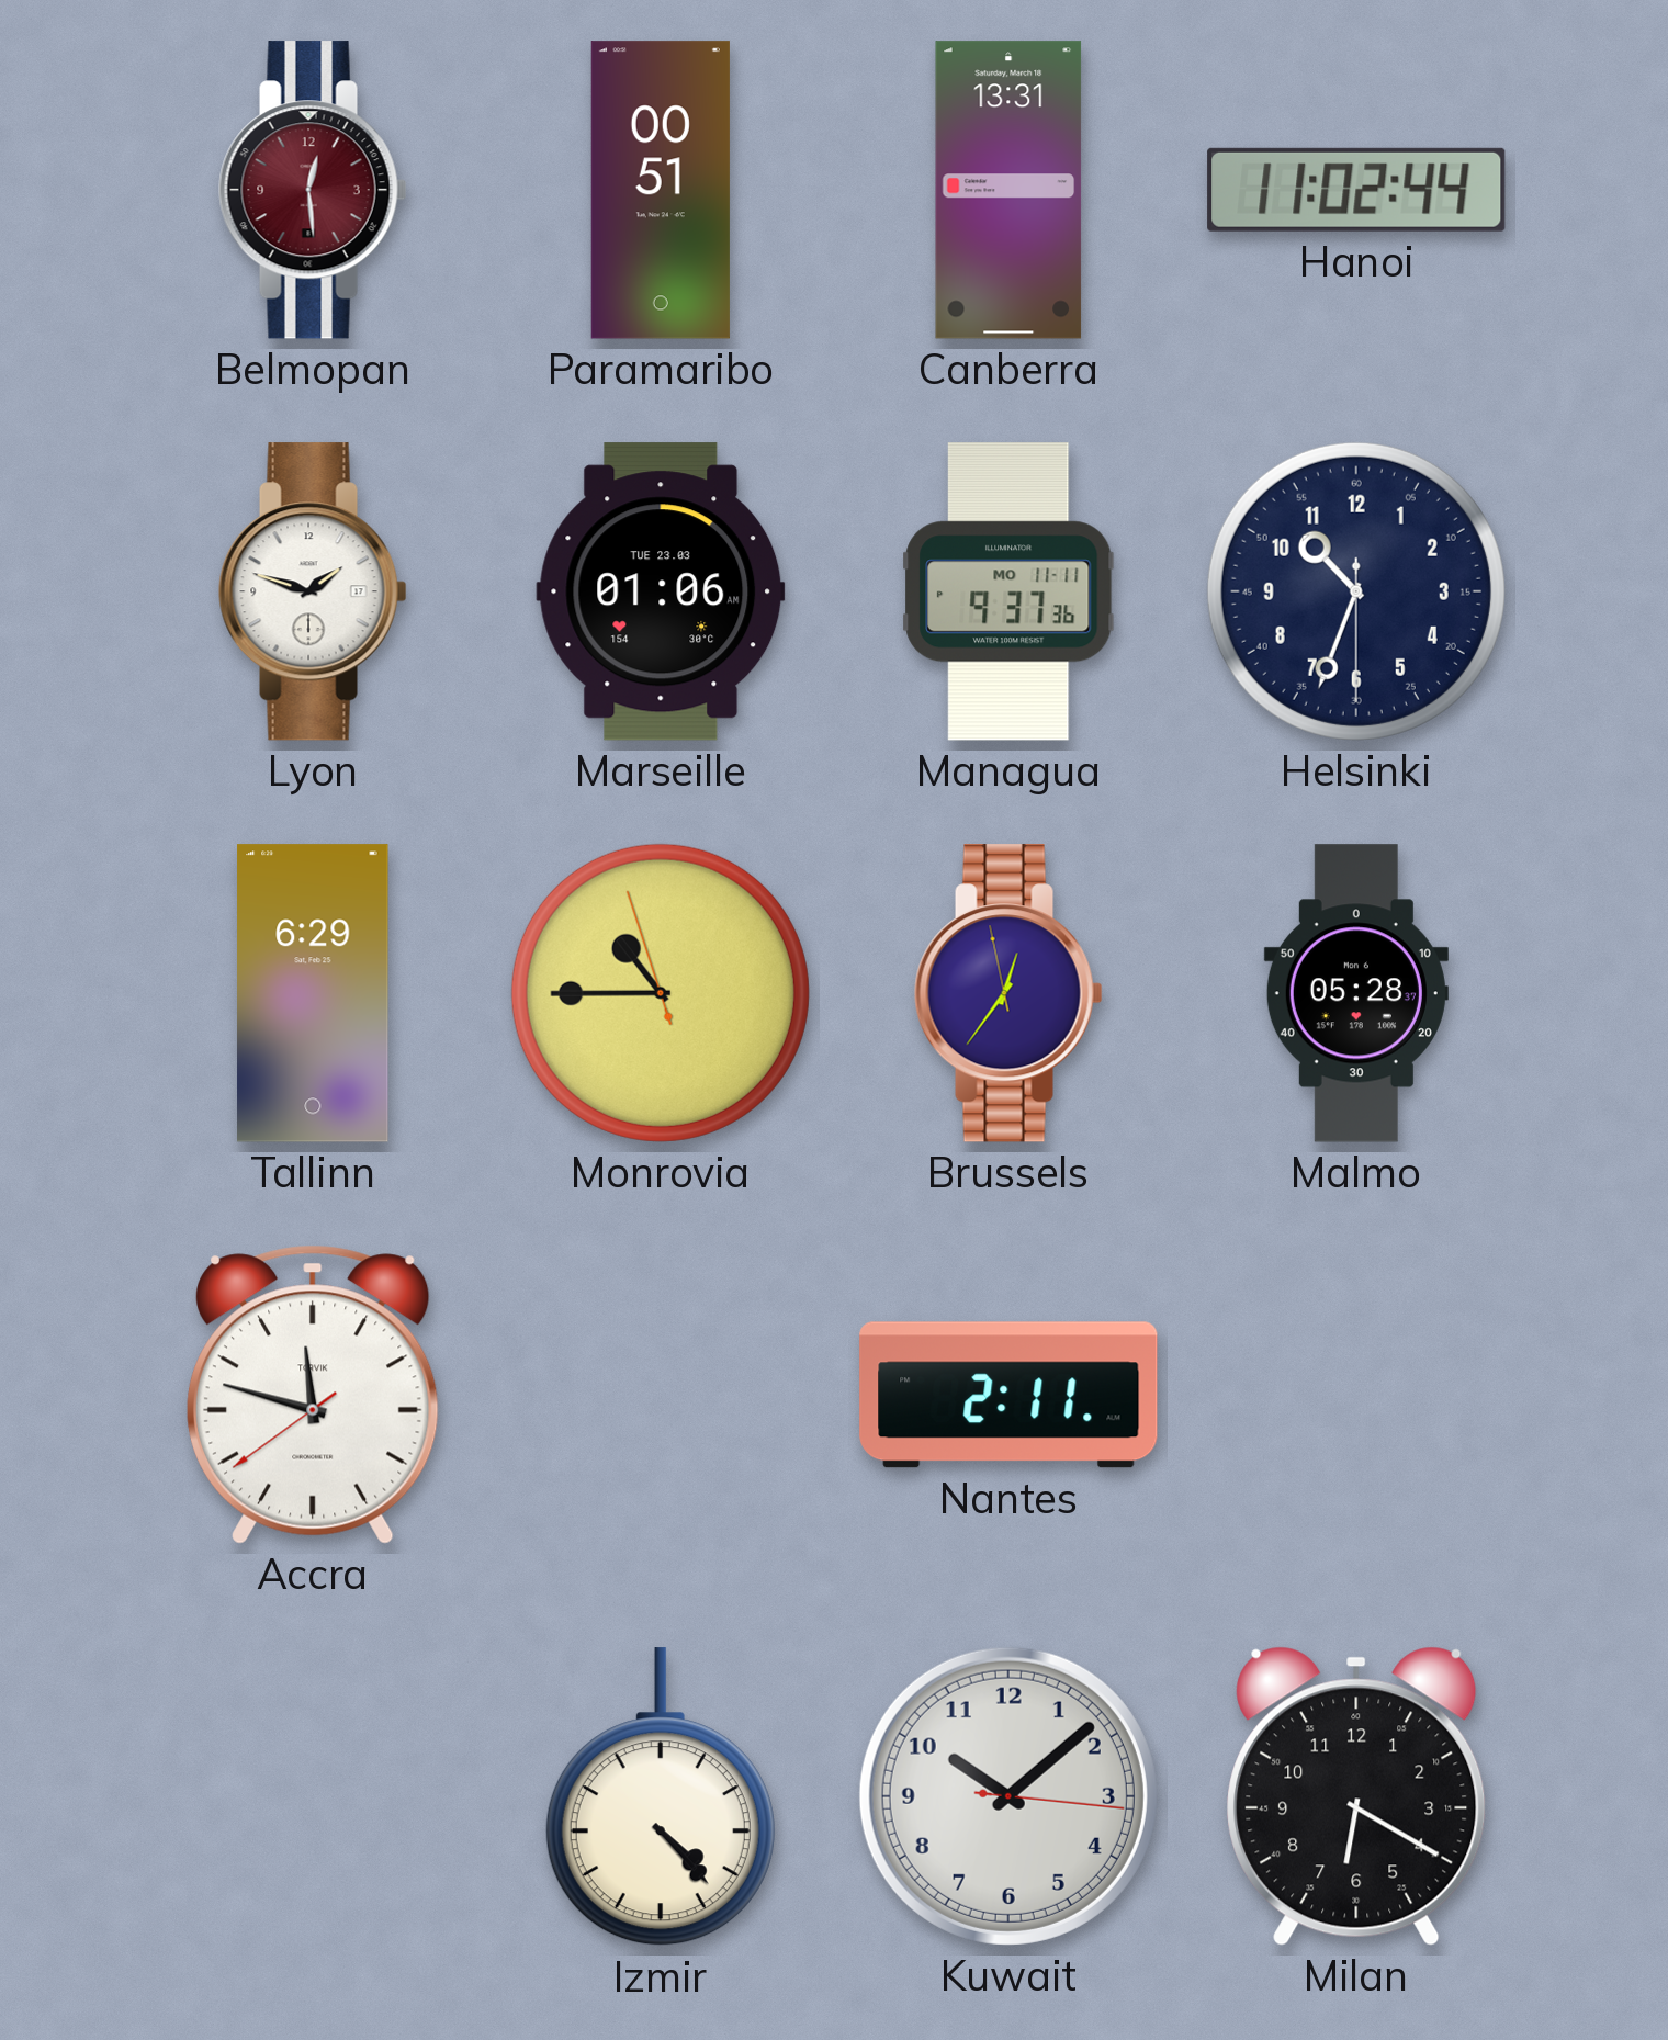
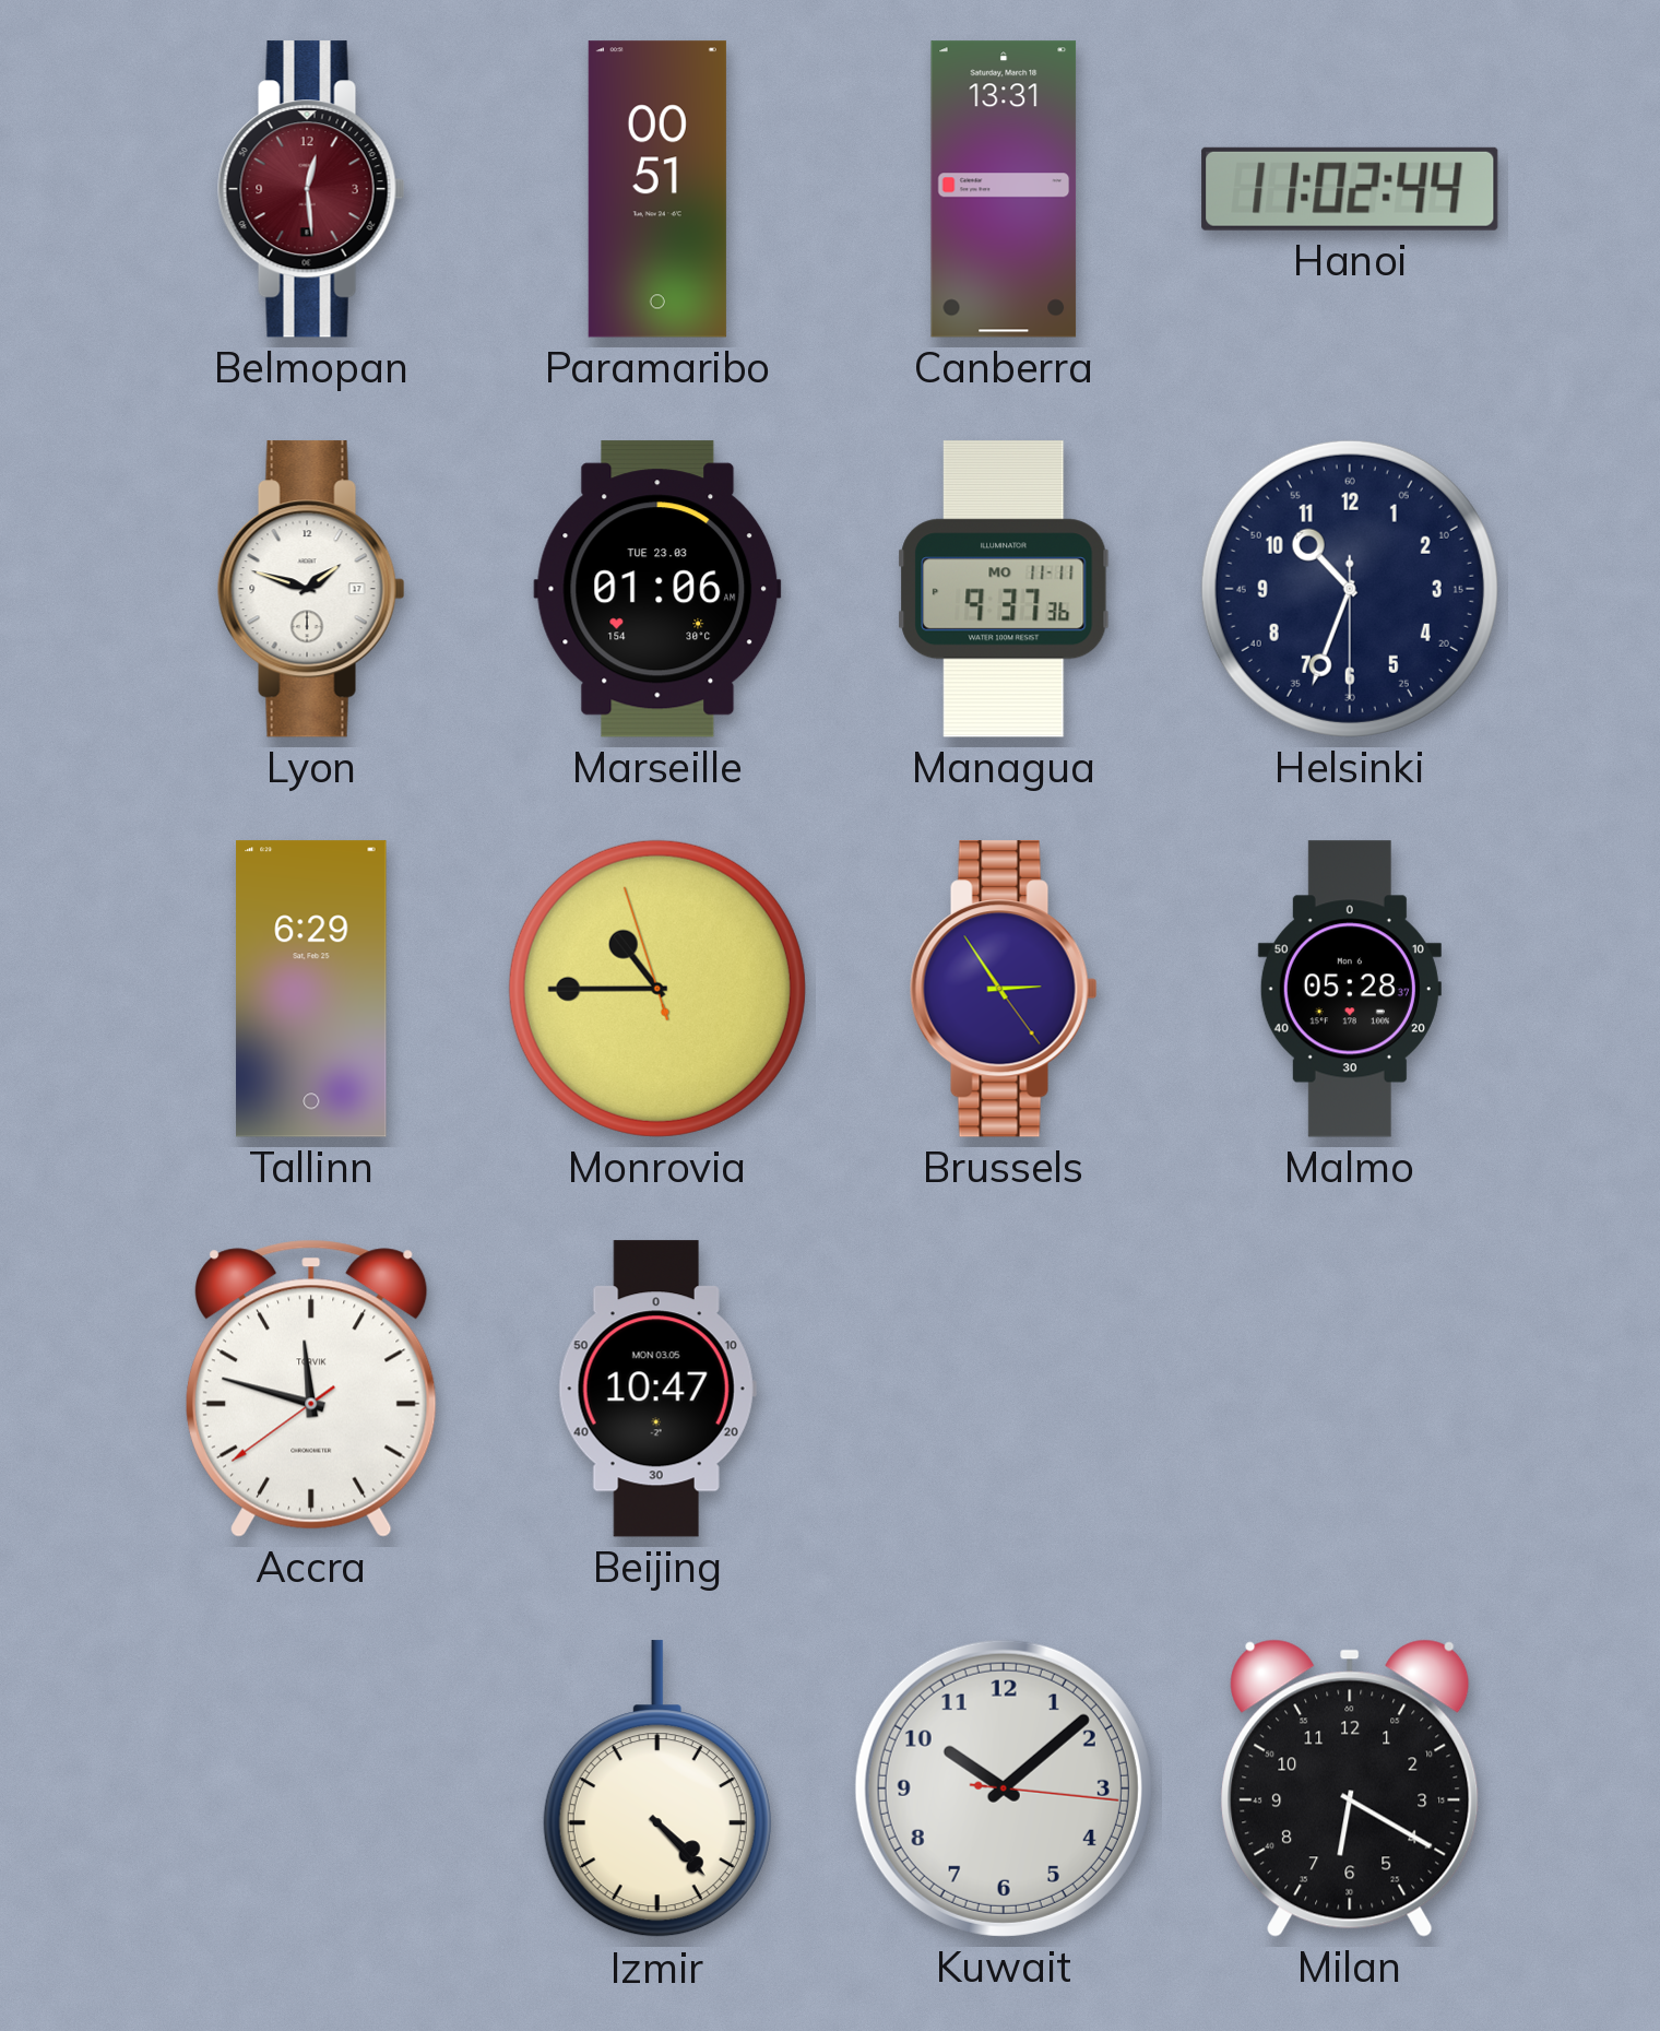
Brussels: 12:35 -> 2:54
Beijing: none -> 10:47
Nantes: 2:11 -> none
